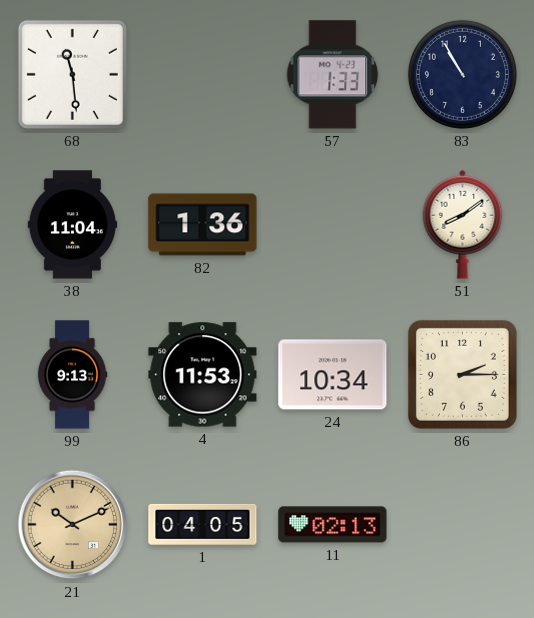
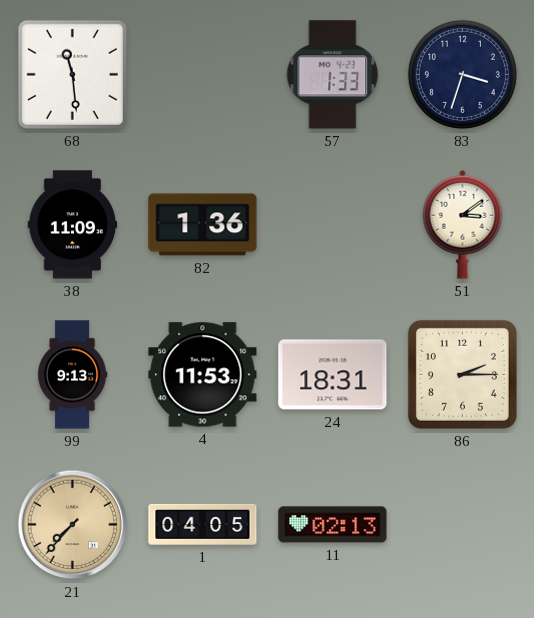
83: 10:55 -> 3:33
38: 11:04 -> 11:09
51: 8:09 -> 3:09
24: 10:34 -> 18:31
21: 10:11 -> 7:37
